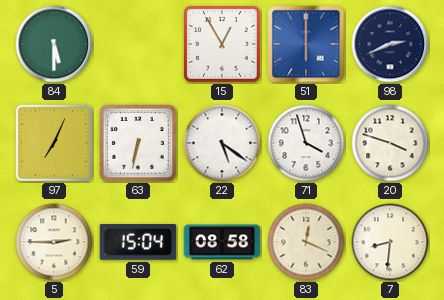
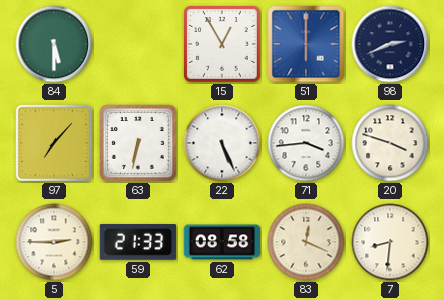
97: 7:04 -> 7:07
22: 5:21 -> 5:26
71: 3:57 -> 3:44
59: 15:04 -> 21:33
